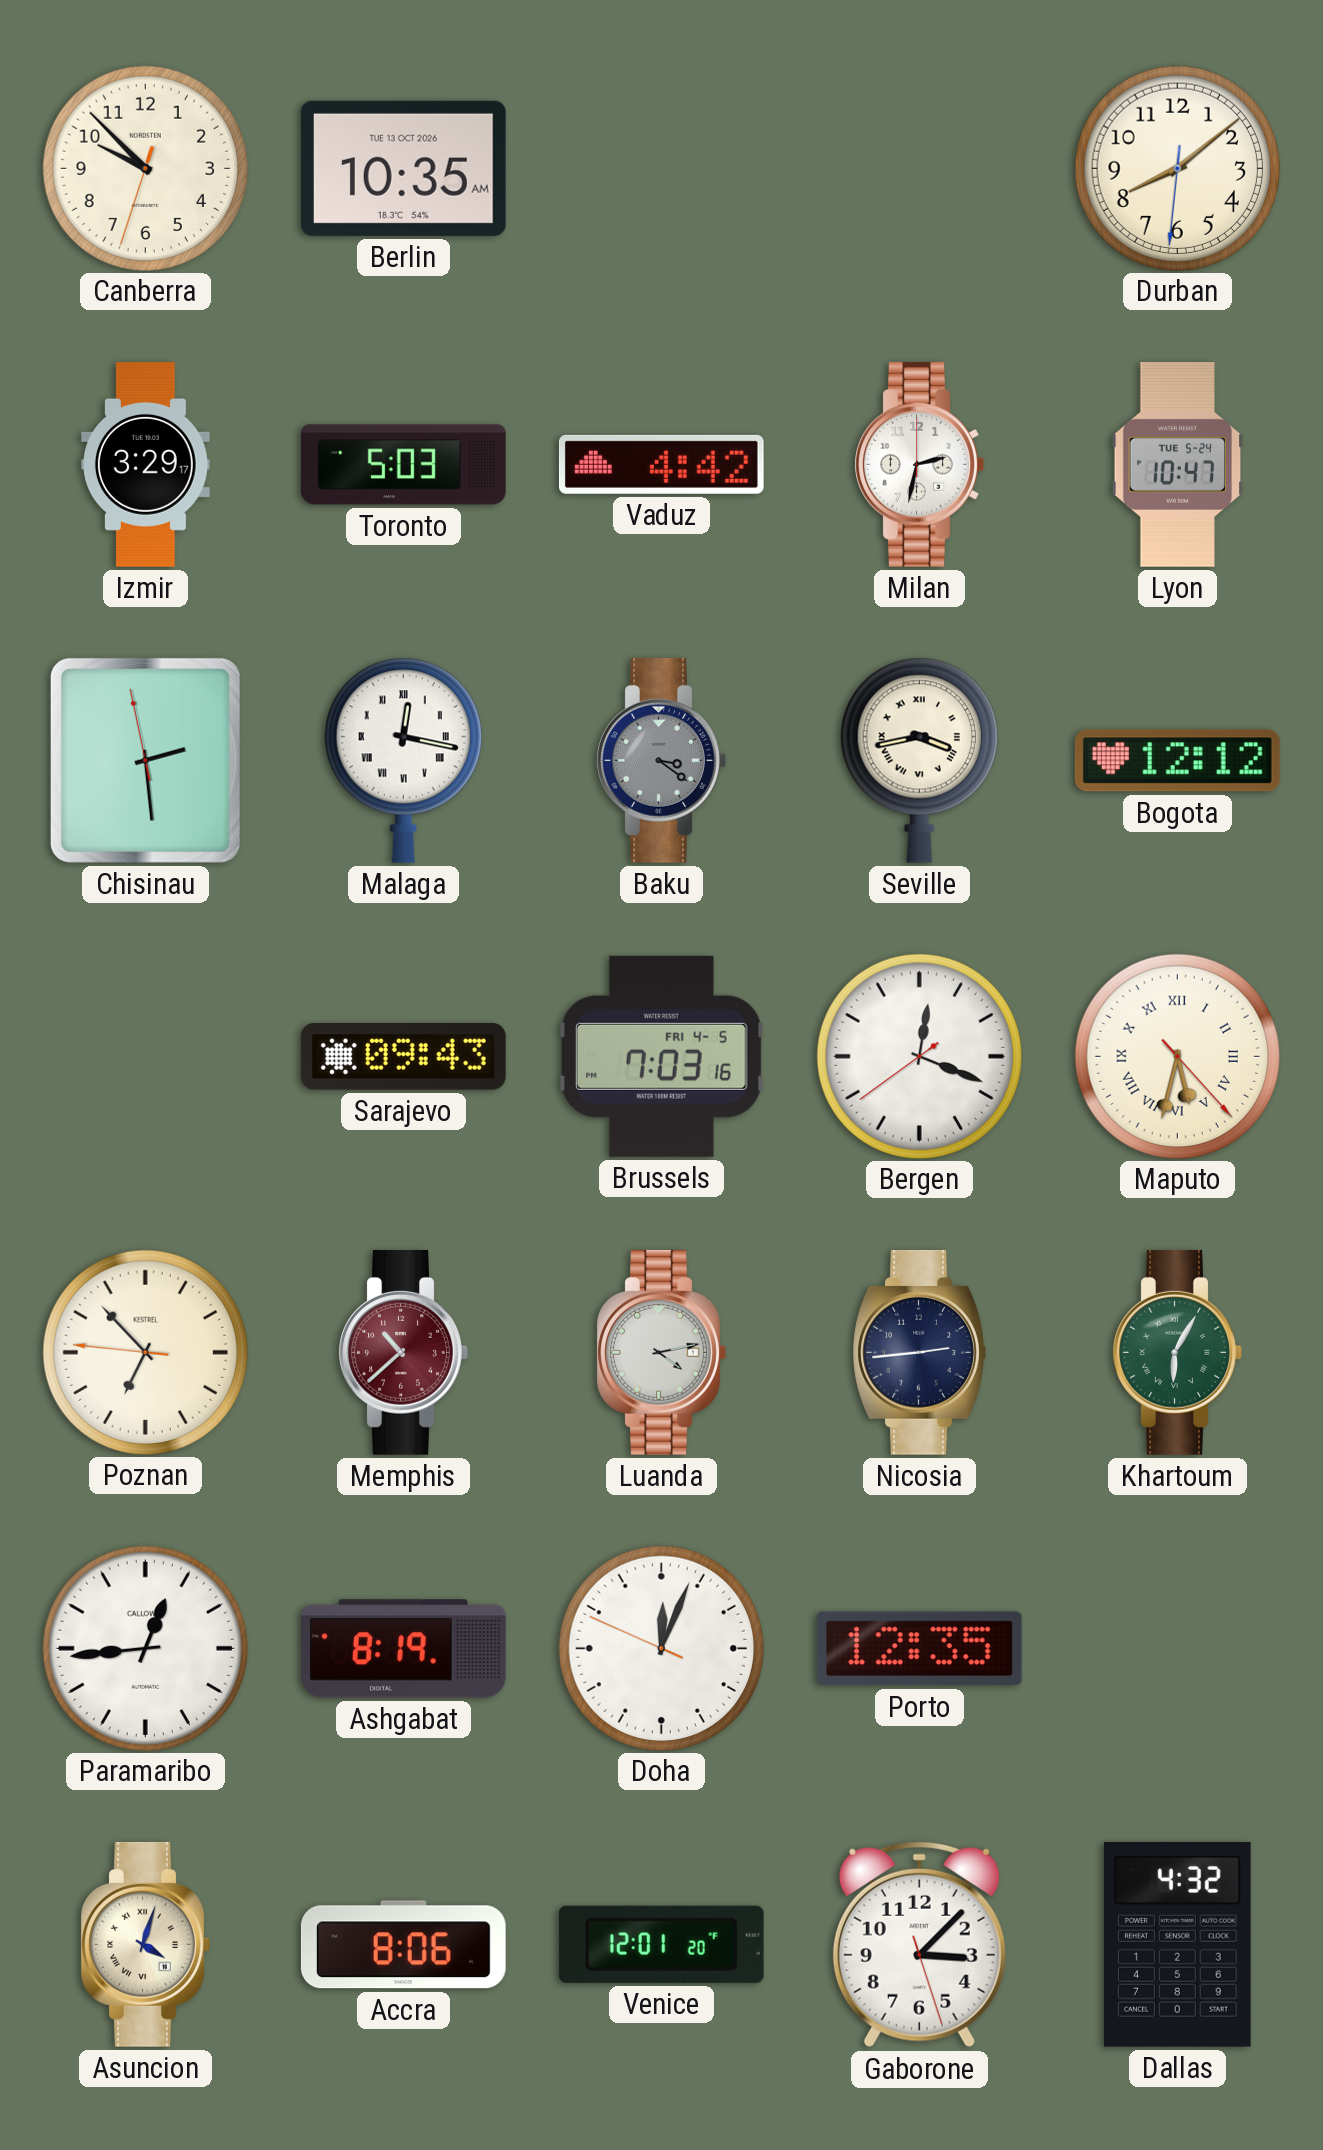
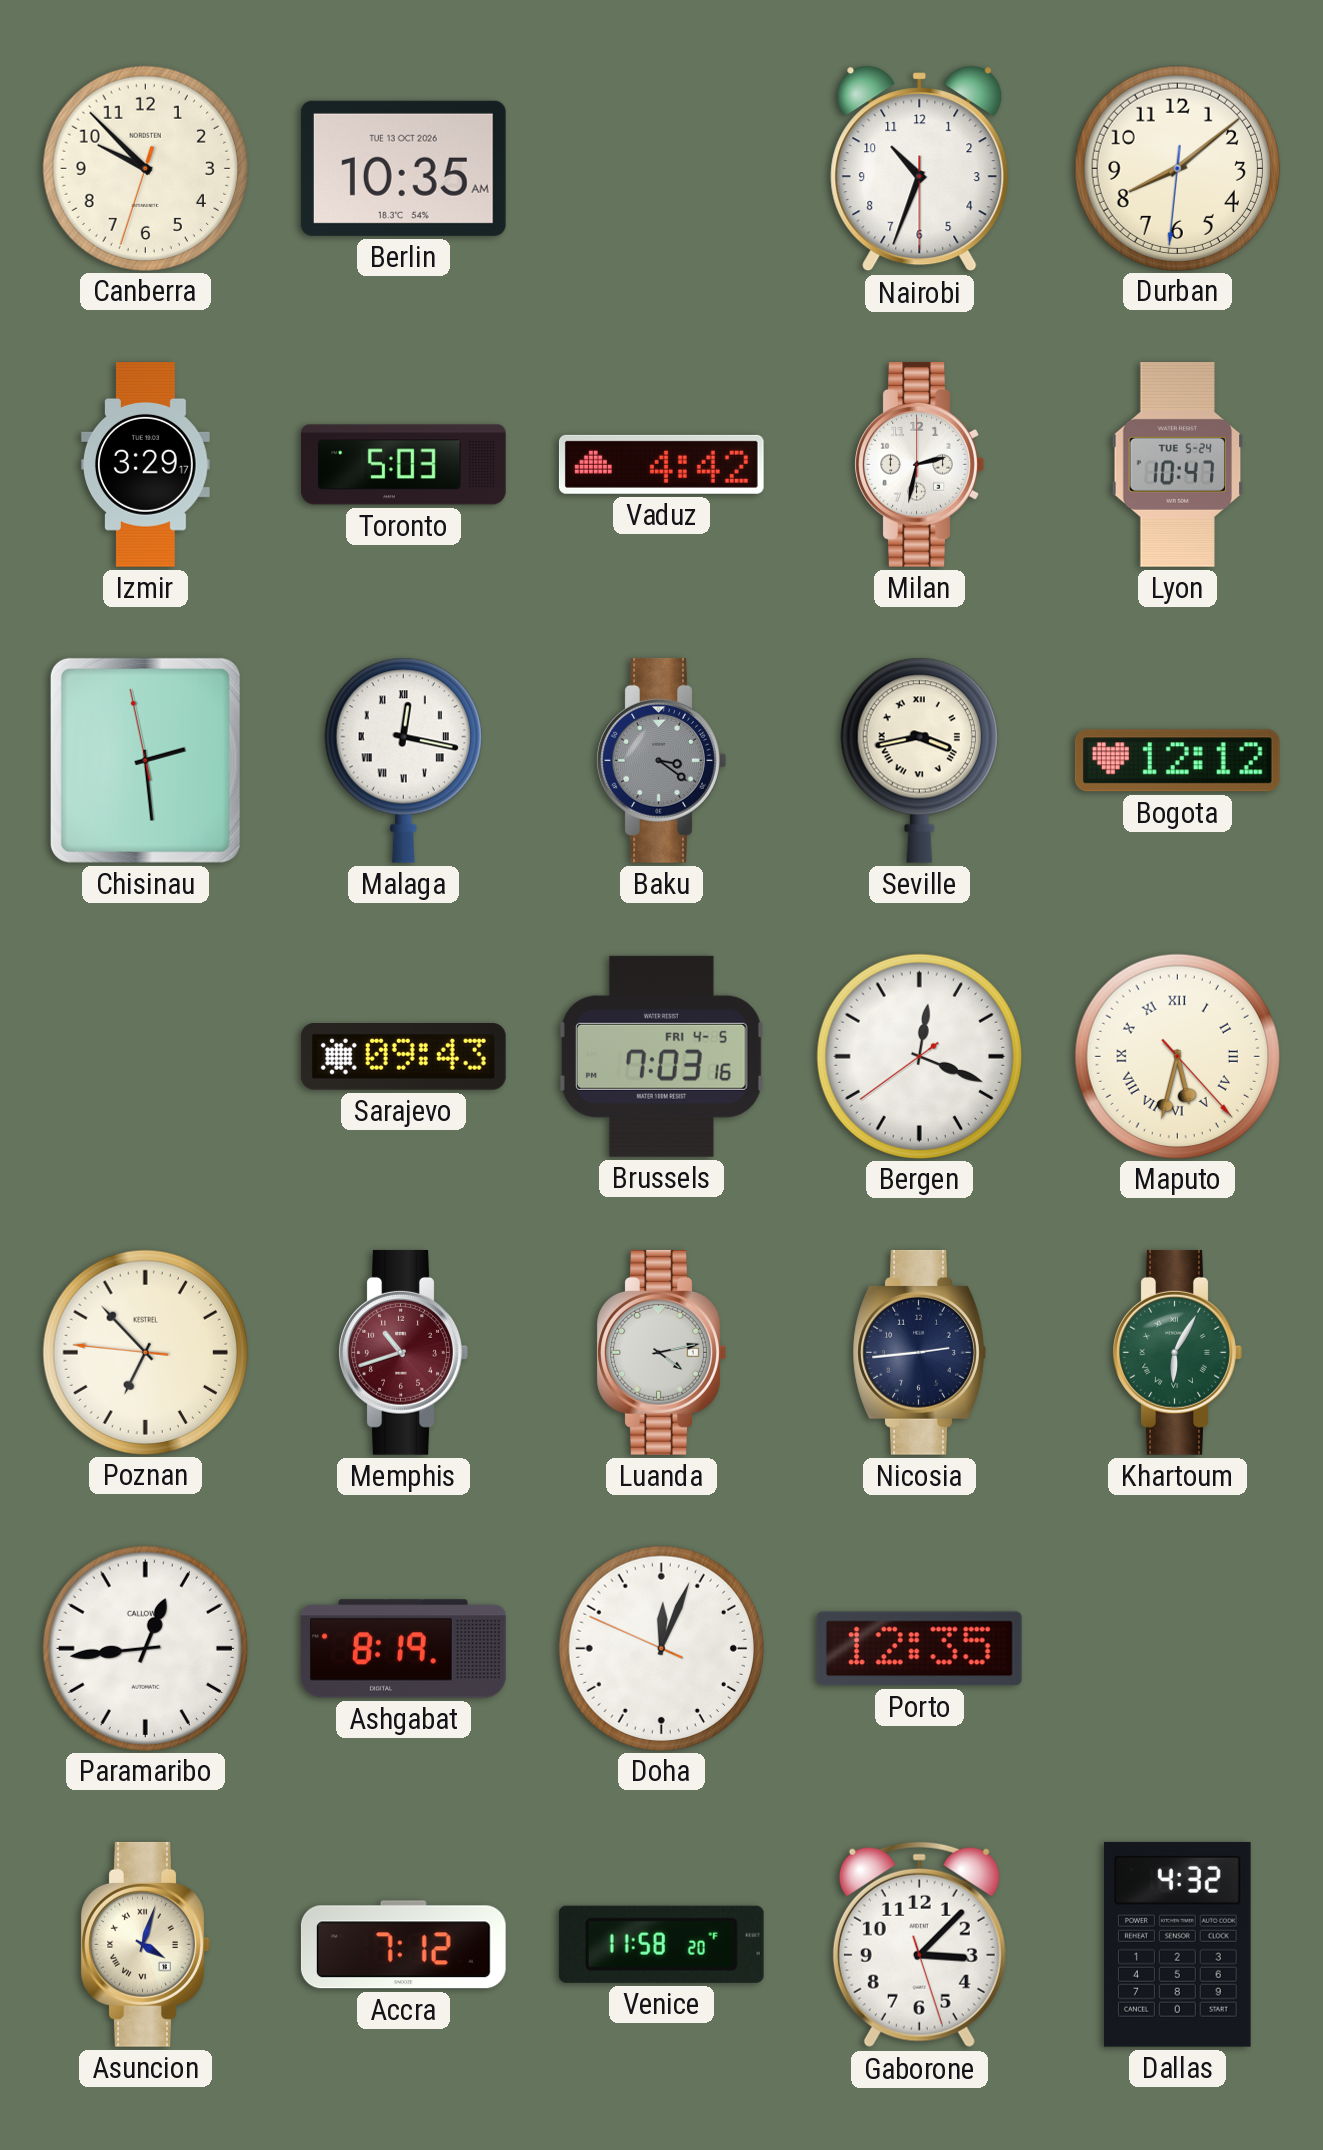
Nairobi: none -> 10:33
Memphis: 10:38 -> 10:42
Accra: 8:06 -> 7:12
Venice: 12:01 -> 11:58
